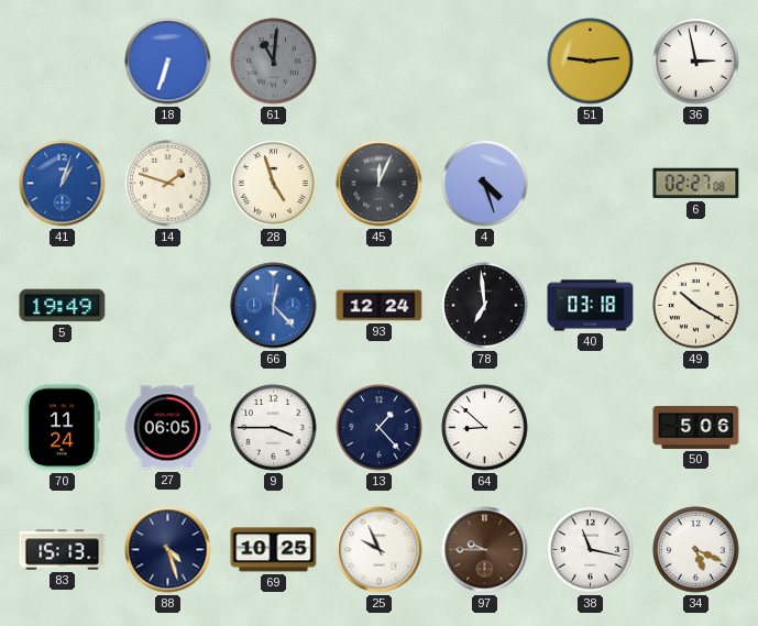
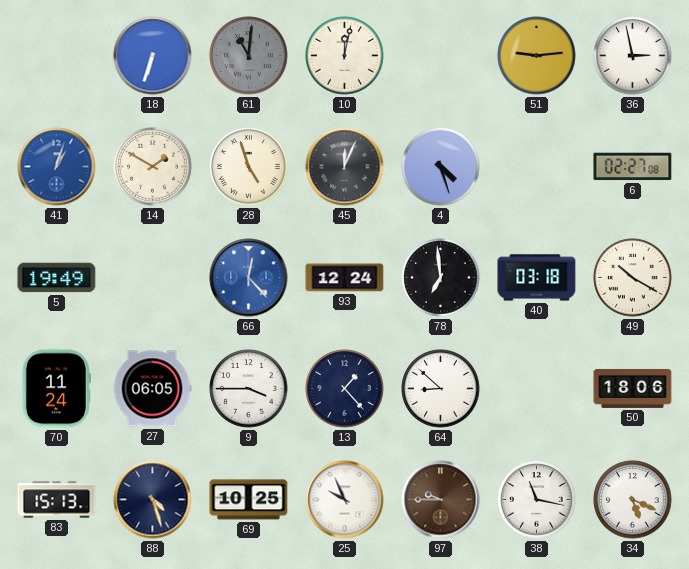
10: none -> 12:02
14: 1:48 -> 1:50
50: 5:06 -> 18:06
